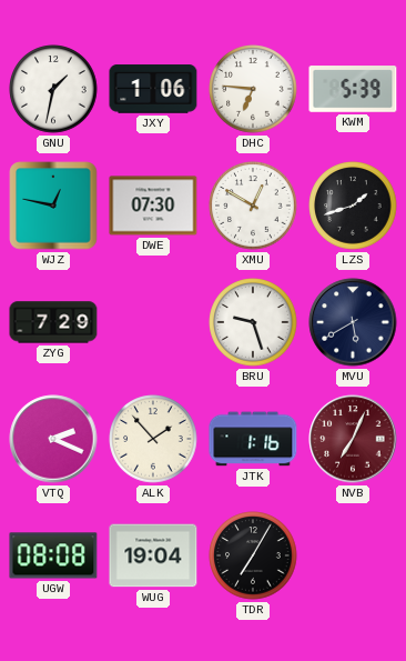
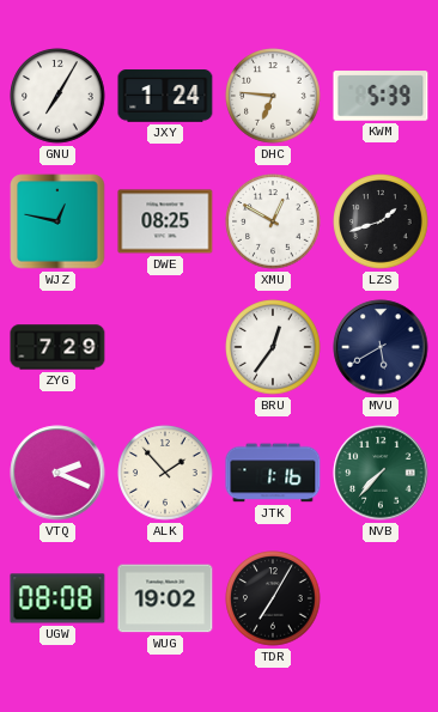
GNU: 1:32 -> 7:05
JXY: 1:06 -> 1:24
DWE: 07:30 -> 08:25
BRU: 9:27 -> 12:36
NVB: 7:04 -> 7:37
NVB dial: burgundy -> green
WUG: 19:04 -> 19:02
